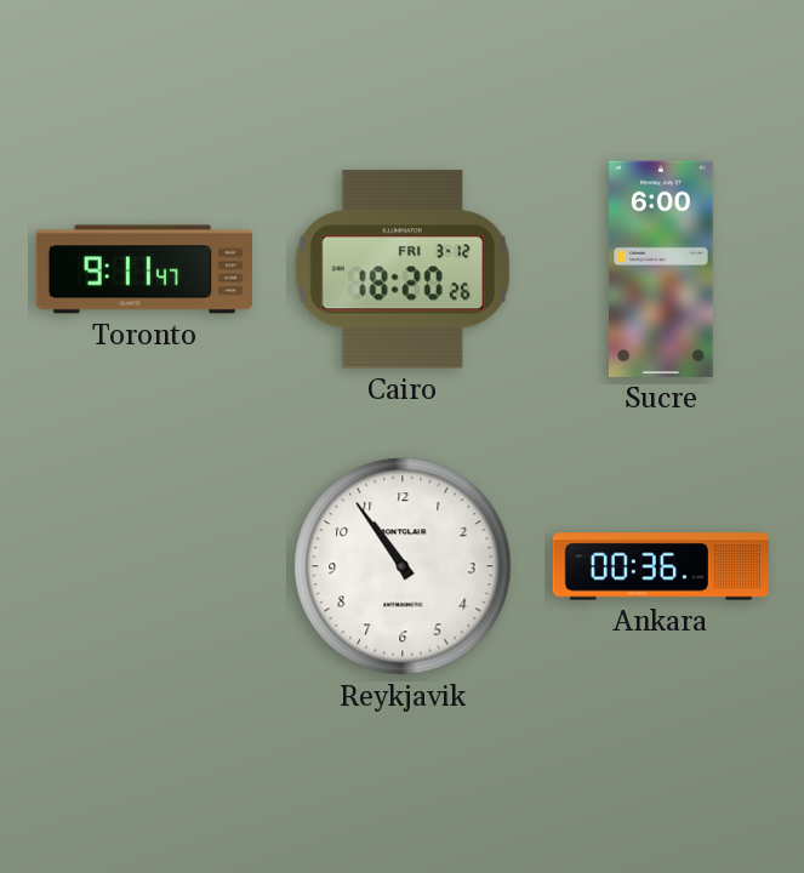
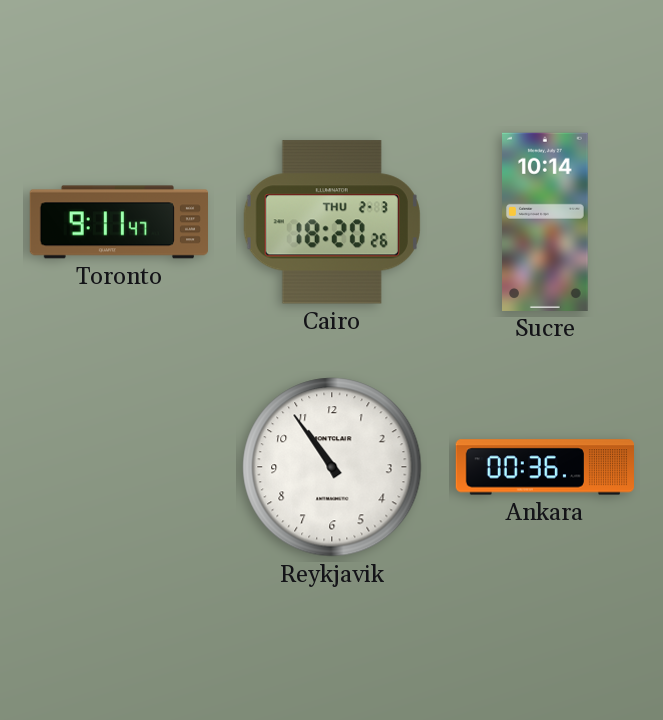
Cairo date: FRI 3-12 -> THU 2-3
Sucre: 6:00 -> 10:14
